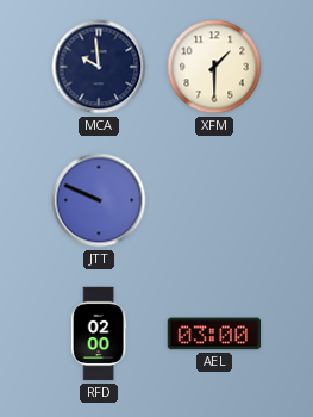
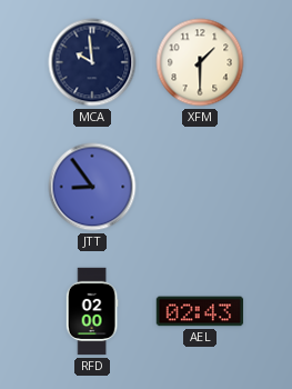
JTT: 9:49 -> 8:54
AEL: 03:00 -> 02:43
